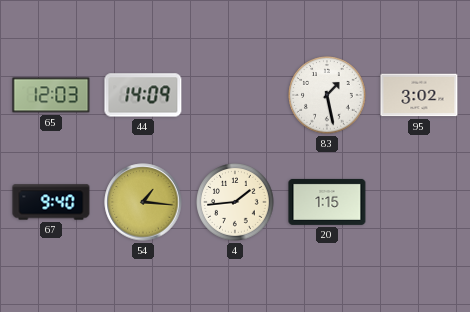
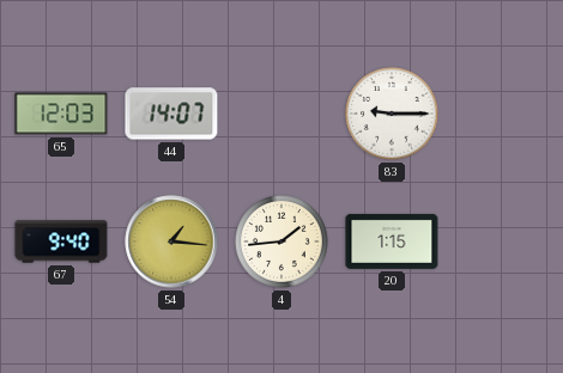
44: 14:09 -> 14:07
83: 1:28 -> 9:15
95: 3:02 -> none
